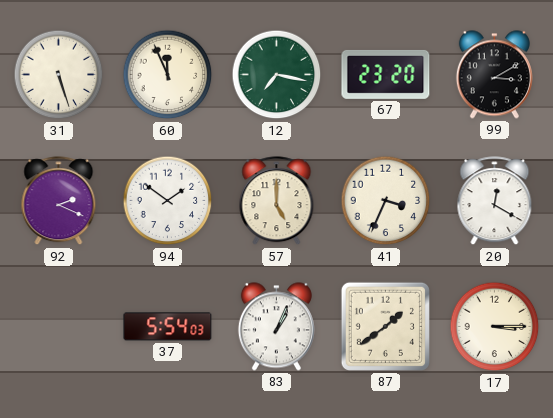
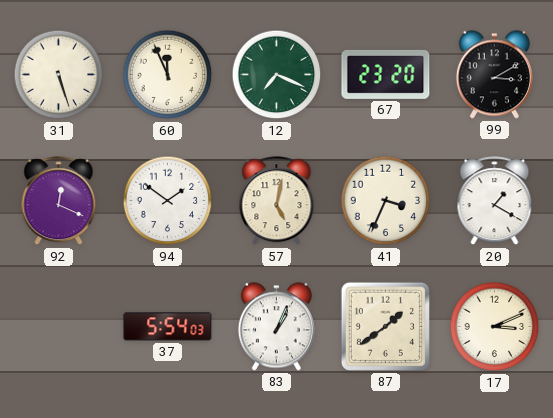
12: 7:17 -> 7:19
92: 2:19 -> 12:19
57: 5:00 -> 5:02
20: 12:20 -> 1:20
17: 3:15 -> 3:11
